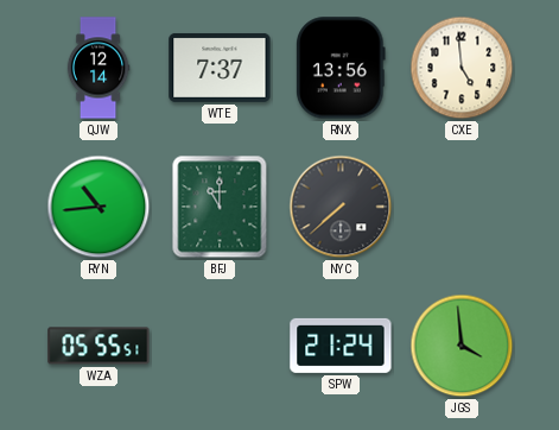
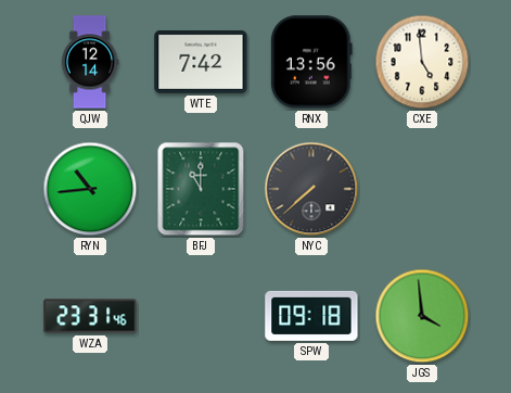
WTE: 7:37 -> 7:42
WZA: 05:55 -> 23:31
SPW: 21:24 -> 09:18
